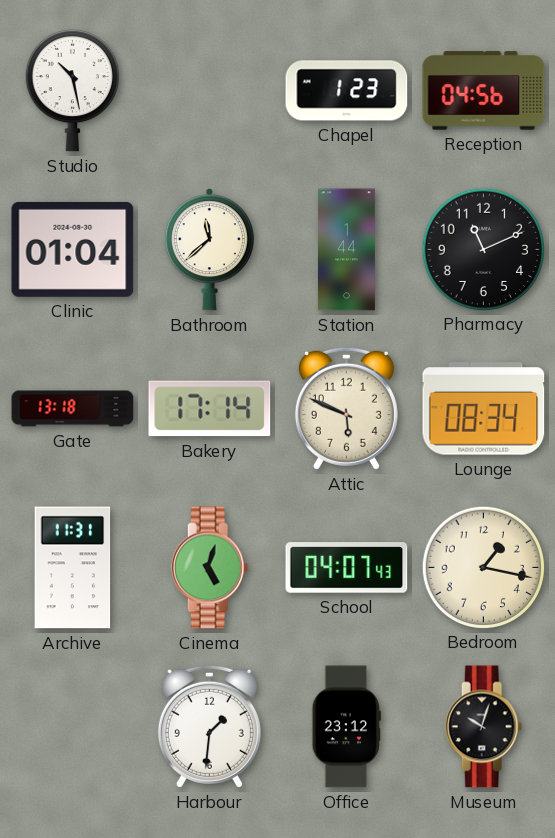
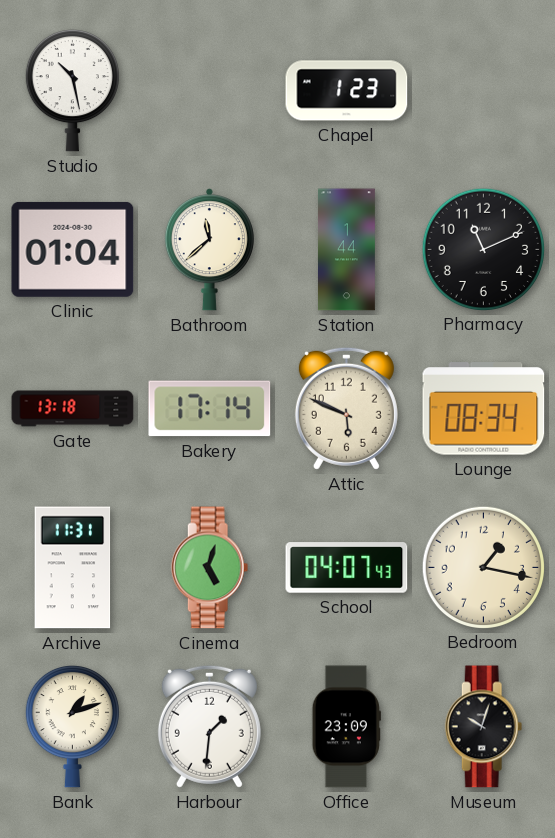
Reception: 04:56 -> none
Bank: none -> 1:12
Office: 23:12 -> 23:09
